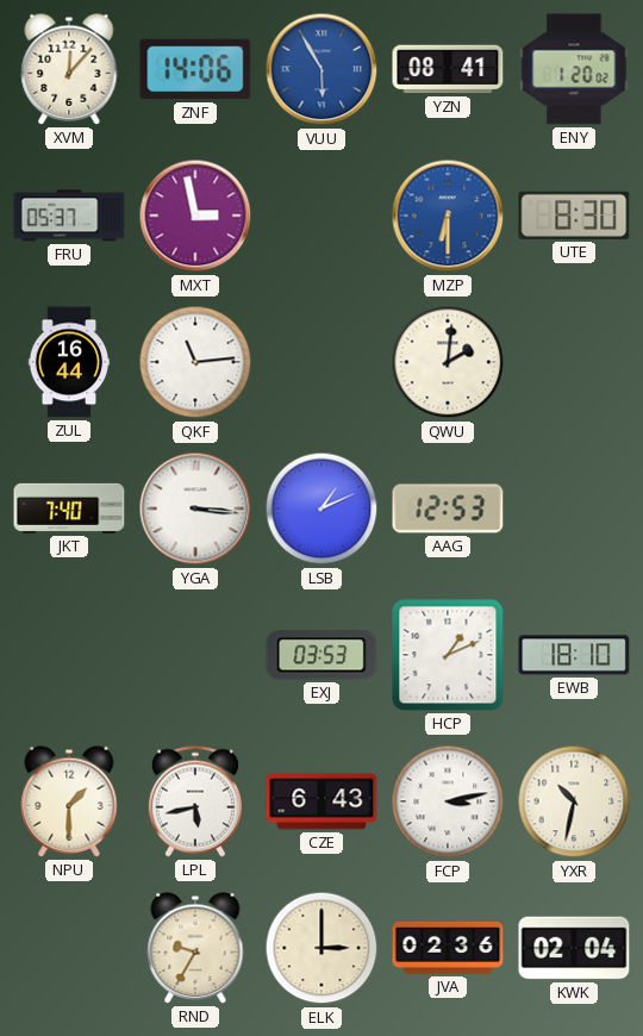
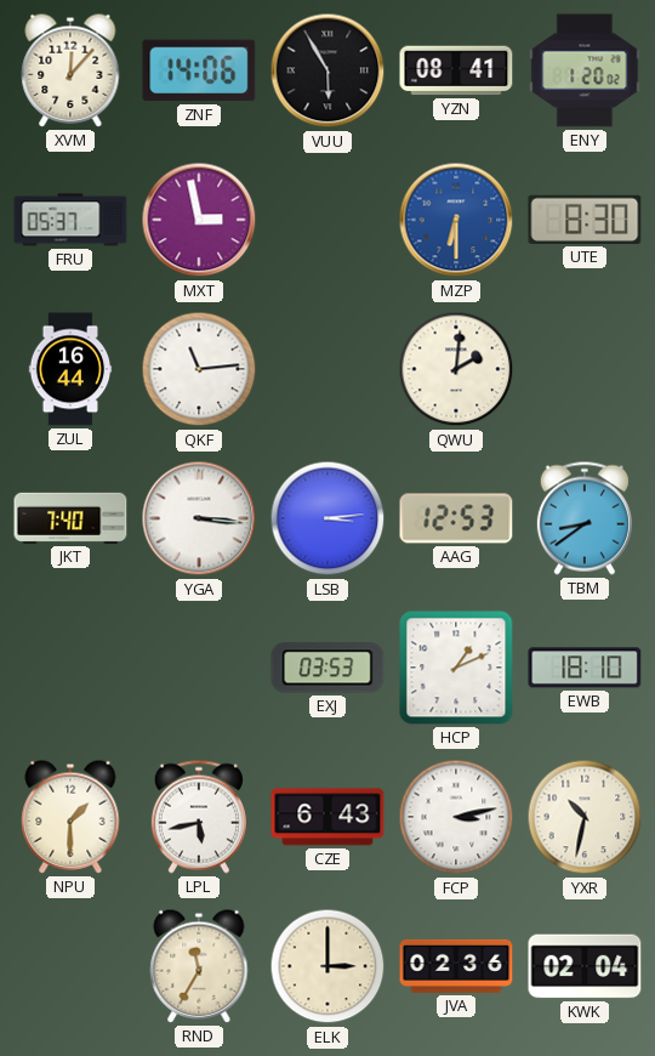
VUU dial: blue -> black
LSB: 1:11 -> 3:14
TBM: none -> 8:39
RND: 9:35 -> 11:35
